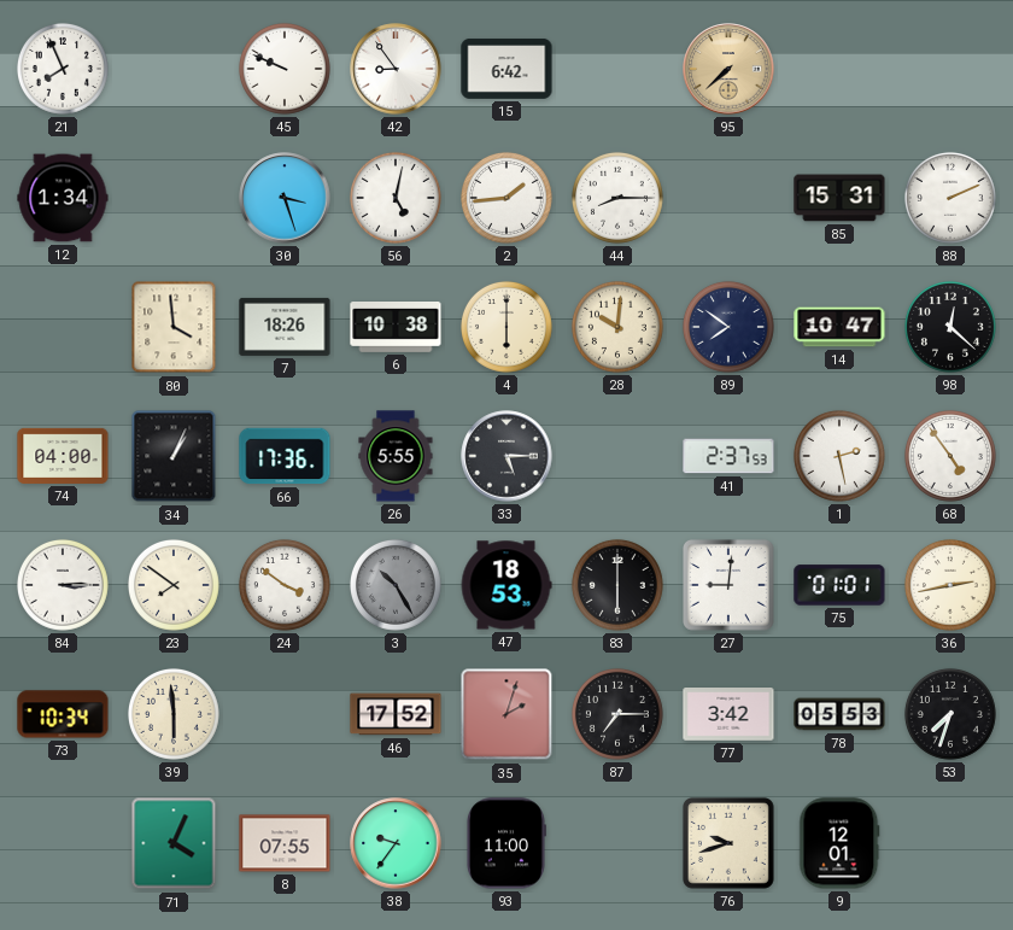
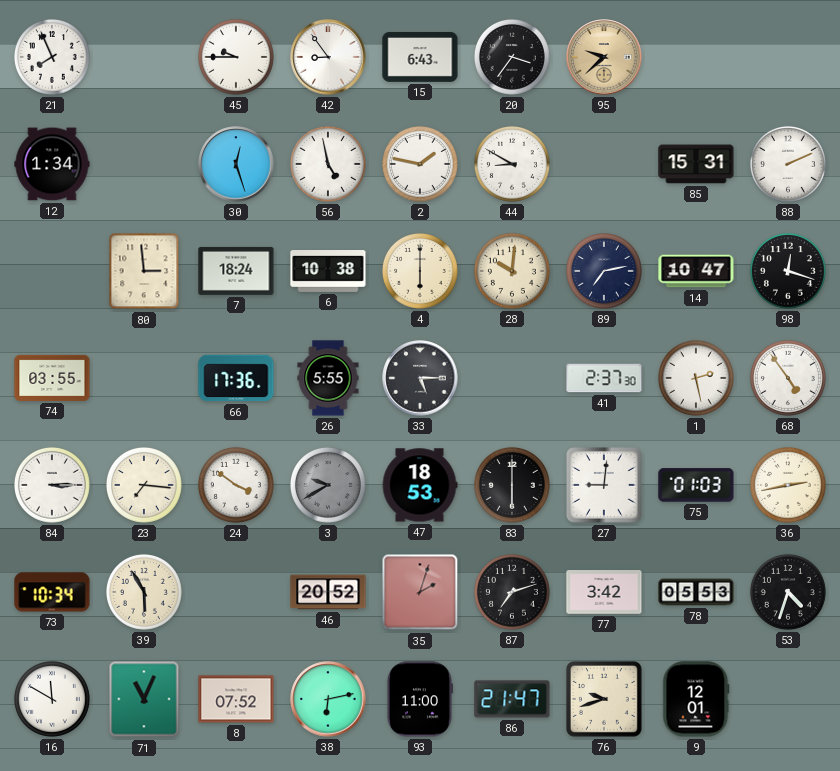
45: 9:49 -> 9:45
15: 6:42 -> 6:43
20: none -> 3:36
95: 7:38 -> 9:38
30: 3:27 -> 12:27
56: 5:02 -> 4:58
2: 1:44 -> 1:47
44: 8:15 -> 8:50
80: 3:59 -> 2:59
7: 18:26 -> 18:24
89: 7:51 -> 7:13
98: 12:22 -> 12:18
74: 04:00 -> 03:55
34: 1:04 -> none
41: 2:37:53 -> 2:37:30
23: 7:51 -> 7:16
3: 10:25 -> 9:40
75: 01:01 -> 01:03
39: 5:59 -> 5:55
46: 17:52 -> 20:52
87: 7:15 -> 7:12
53: 7:33 -> 4:33
16: none -> 11:50
71: 4:04 -> 11:04
8: 07:55 -> 07:52
38: 9:36 -> 6:13
86: none -> 21:47
